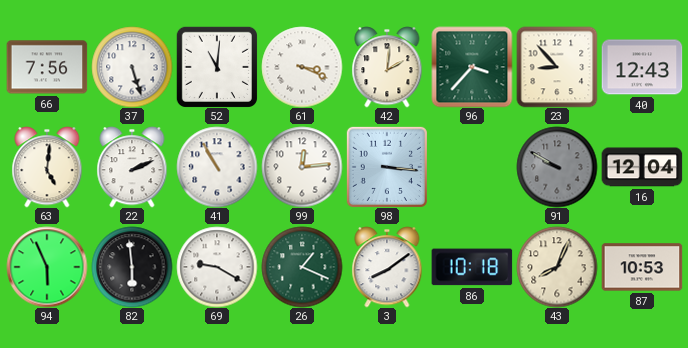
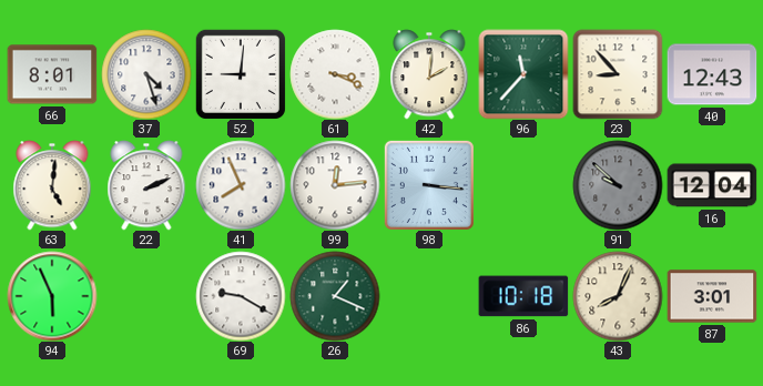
66: 7:56 -> 8:01
37: 5:27 -> 4:27
52: 11:01 -> 9:01
96: 3:37 -> 11:37
41: 10:55 -> 7:56
91: 9:50 -> 9:52
82: 5:59 -> none
3: 8:09 -> none
87: 10:53 -> 3:01
